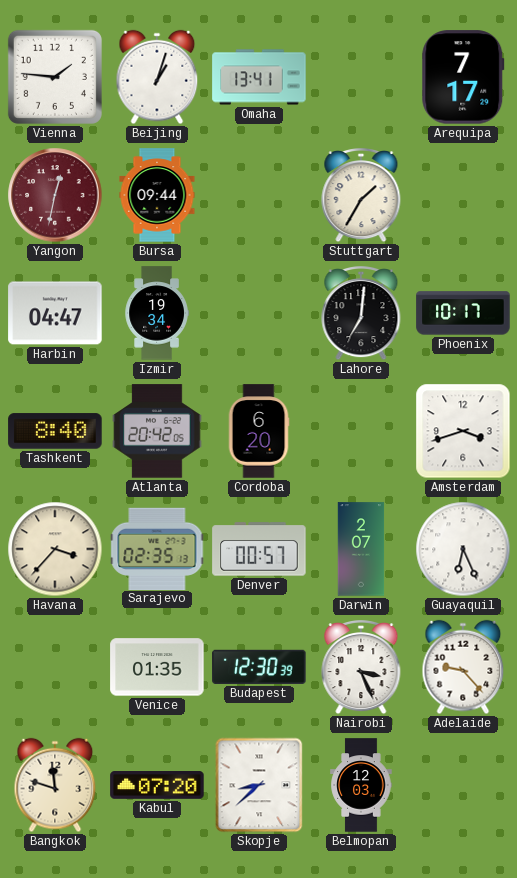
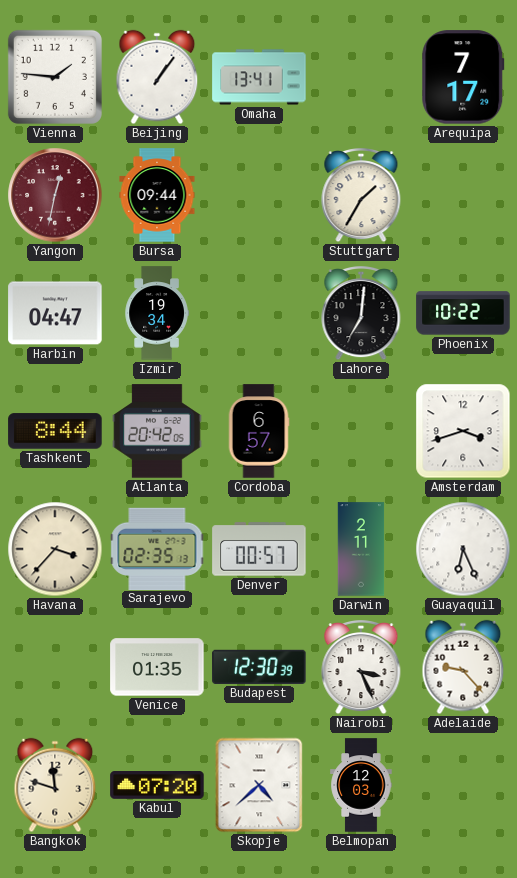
Beijing: 1:03 -> 1:06
Phoenix: 10:17 -> 10:22
Tashkent: 8:40 -> 8:44
Cordoba: 6:20 -> 6:57
Darwin: 2:07 -> 2:11
Skopje: 8:38 -> 4:38
